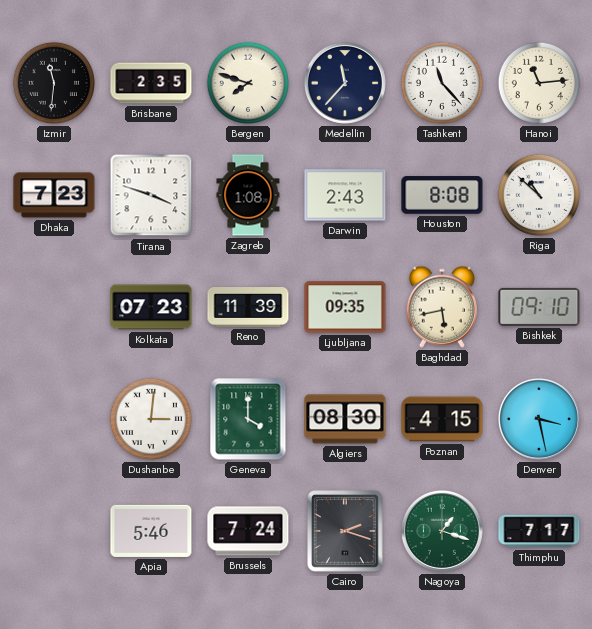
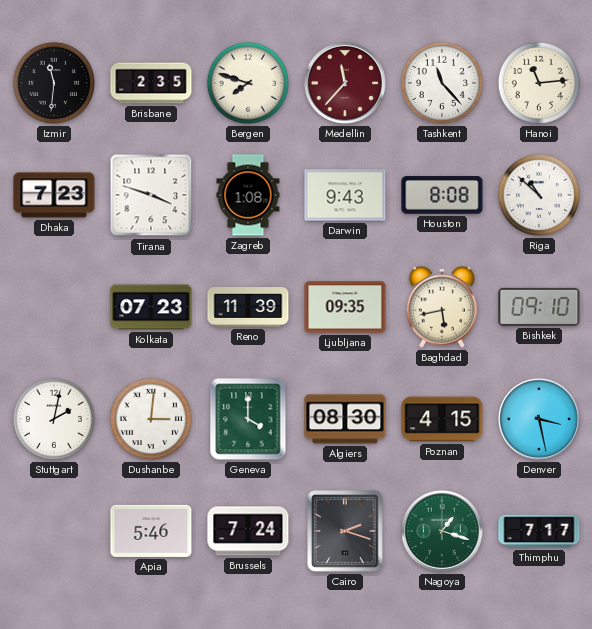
Medellin dial: navy -> burgundy
Darwin: 2:43 -> 9:43
Stuttgart: none -> 2:02
